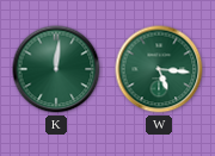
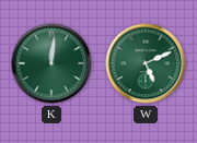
W: 5:16 -> 5:11
